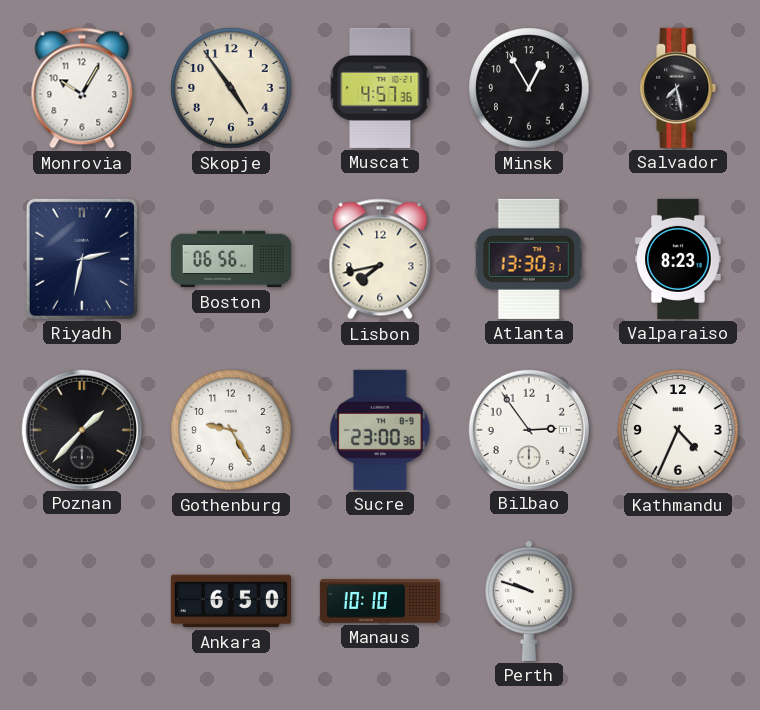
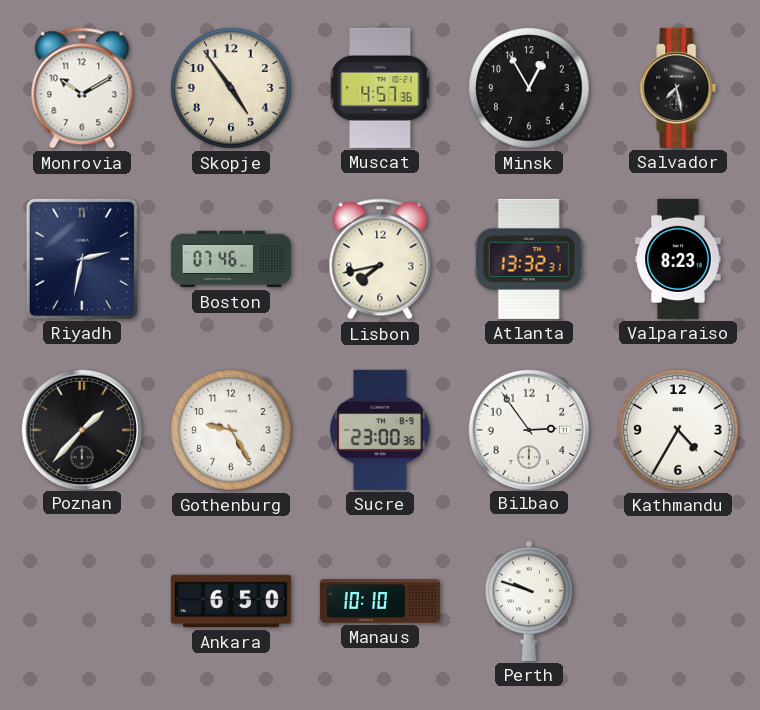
Monrovia: 10:05 -> 10:10
Boston: 06:56 -> 07:46
Atlanta: 13:30 -> 13:32
Kathmandu: 4:34 -> 4:35
